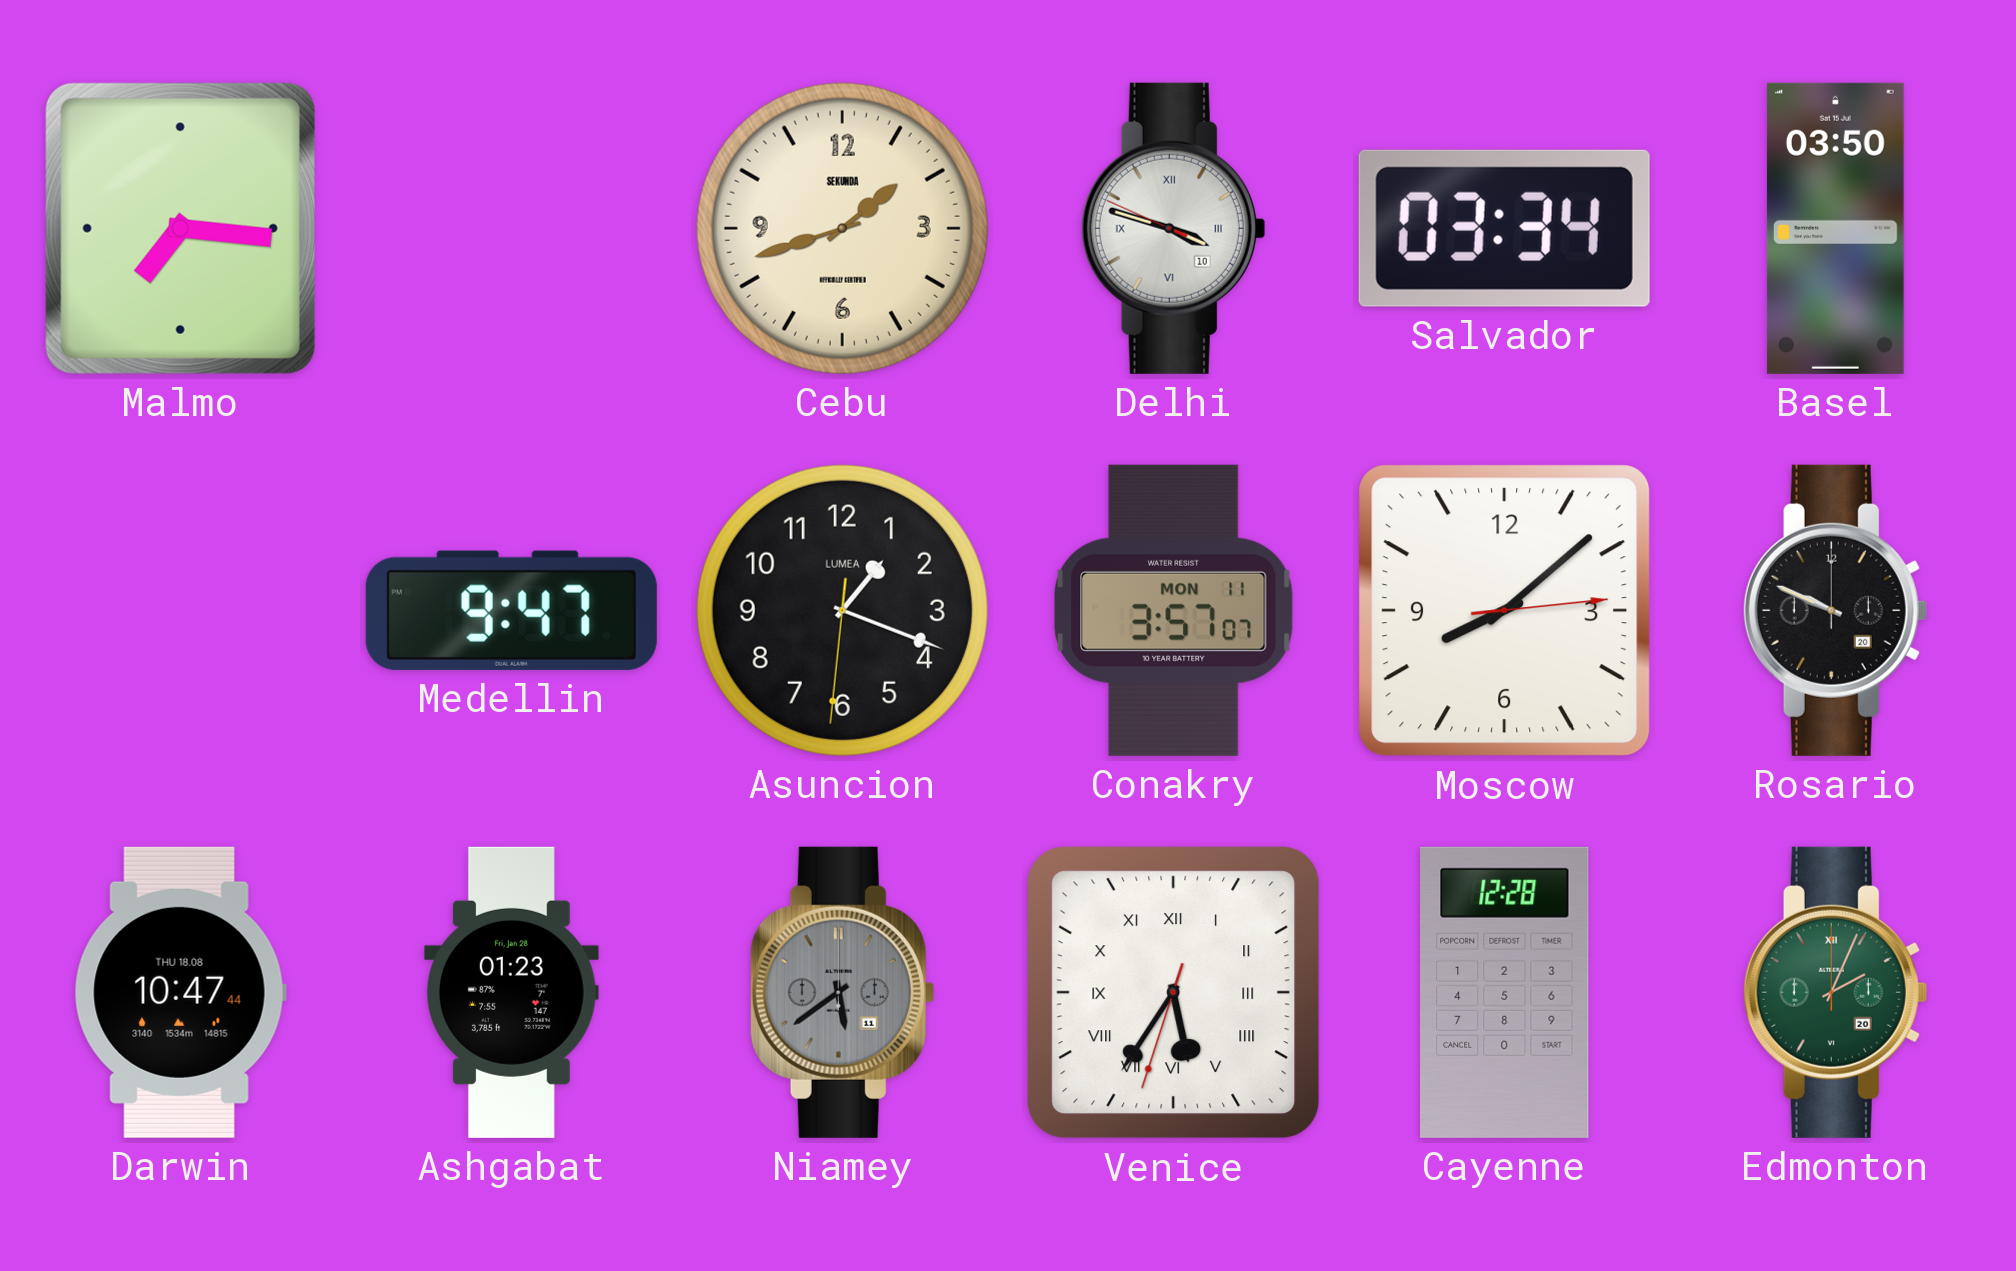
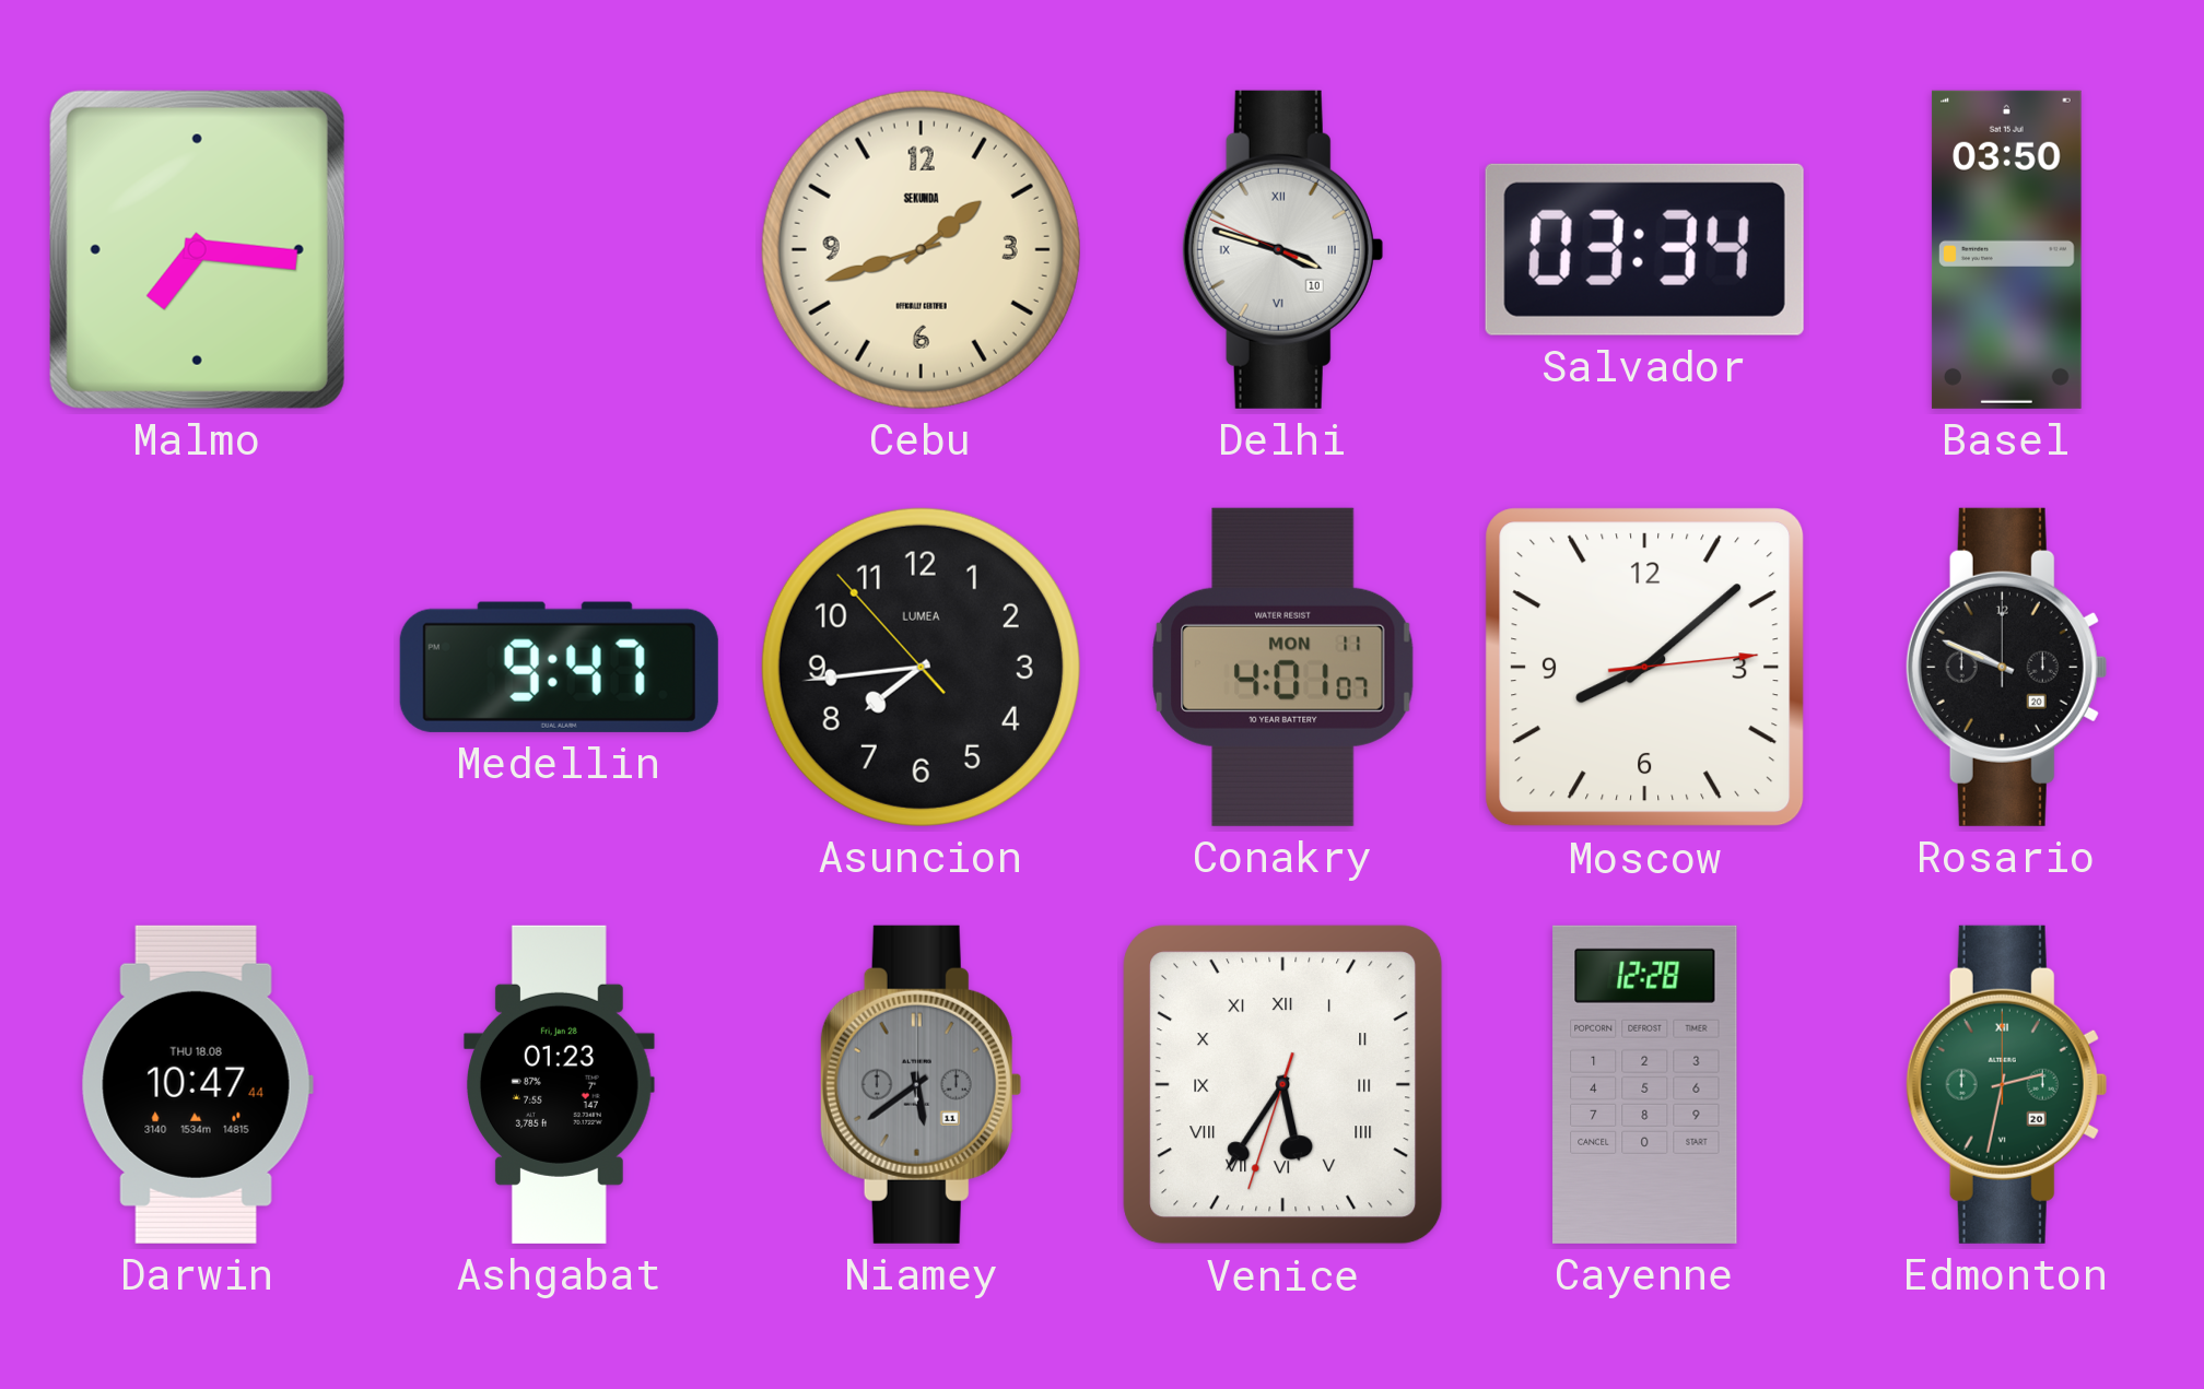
Asuncion: 1:18 -> 7:43
Conakry: 3:57 -> 4:01
Edmonton: 2:04 -> 2:32
